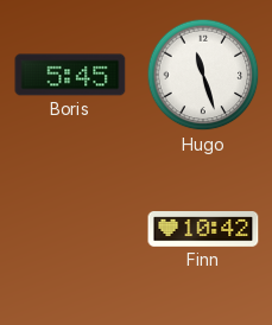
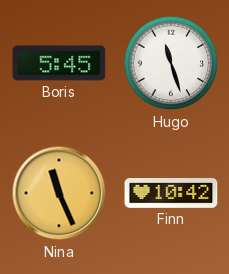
Nina: none -> 11:26
